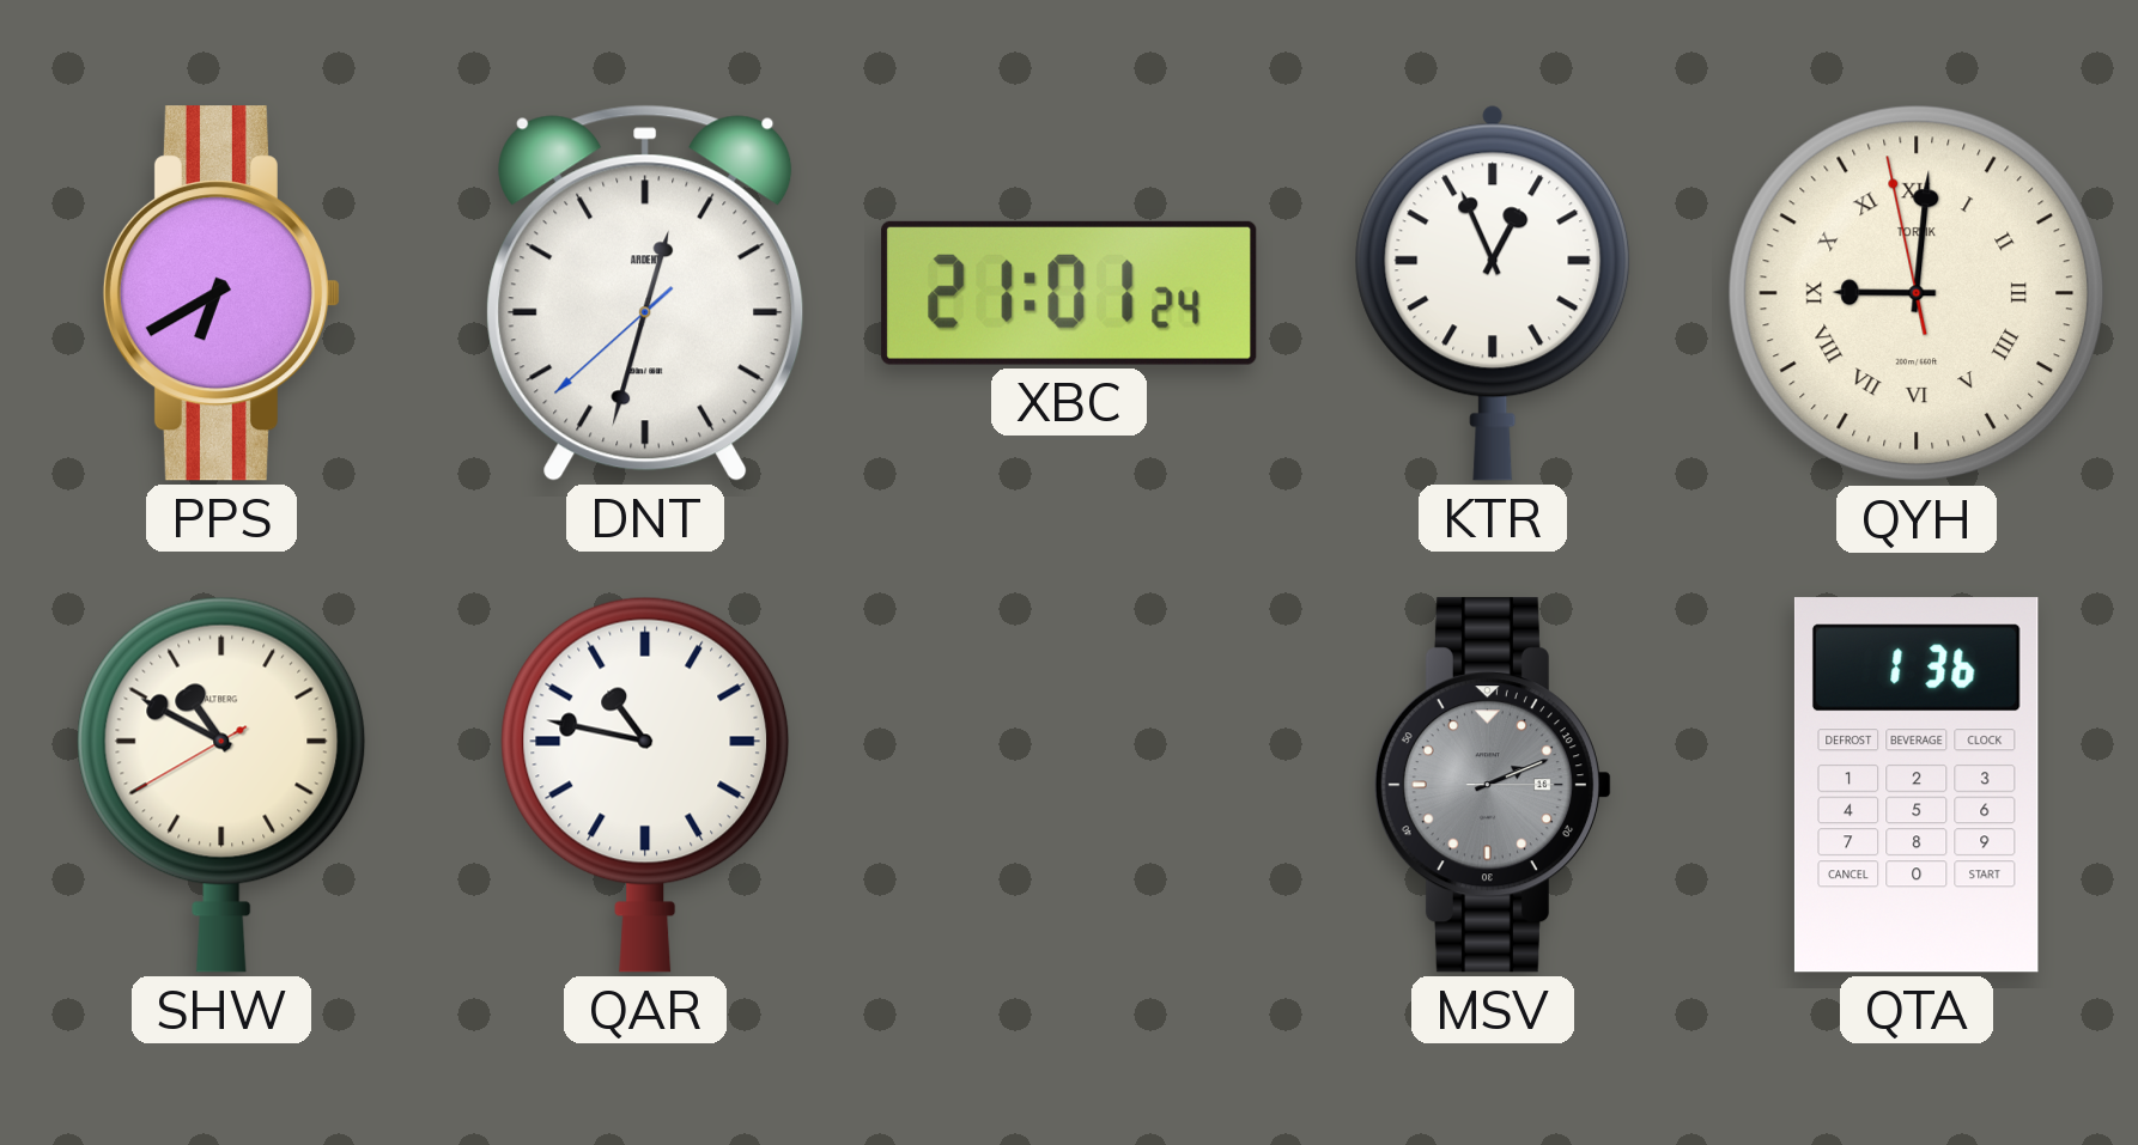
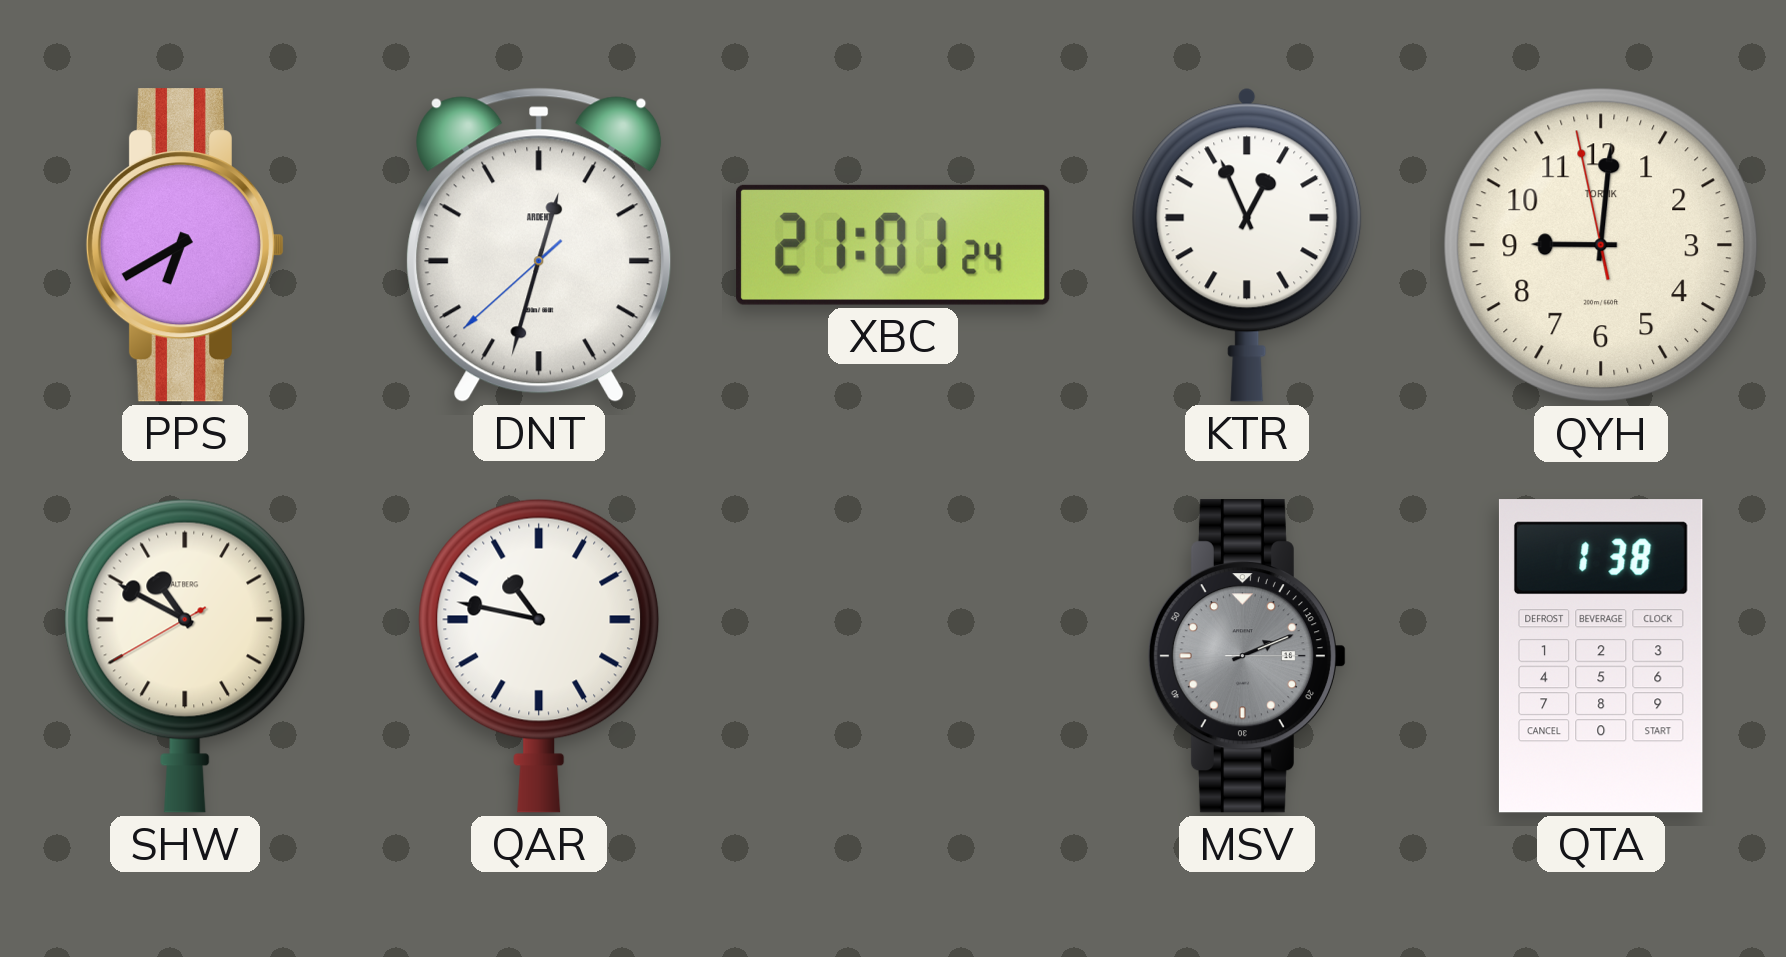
QYH numerals: Roman -> Arabic
QTA: 1:36 -> 1:38
